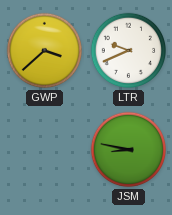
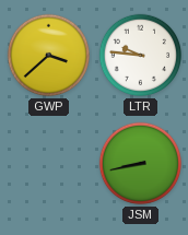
LTR: 9:41 -> 9:46
JSM: 8:47 -> 8:43
